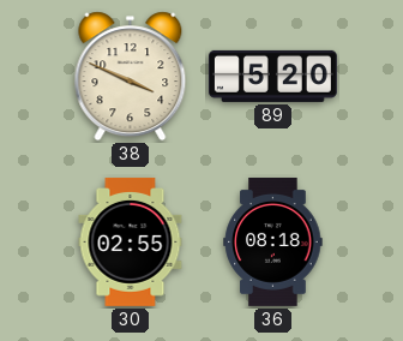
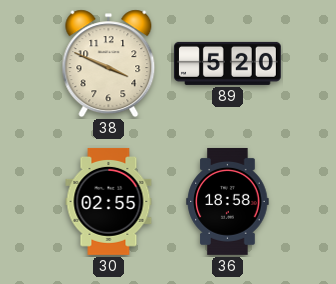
36: 08:18 -> 18:58
